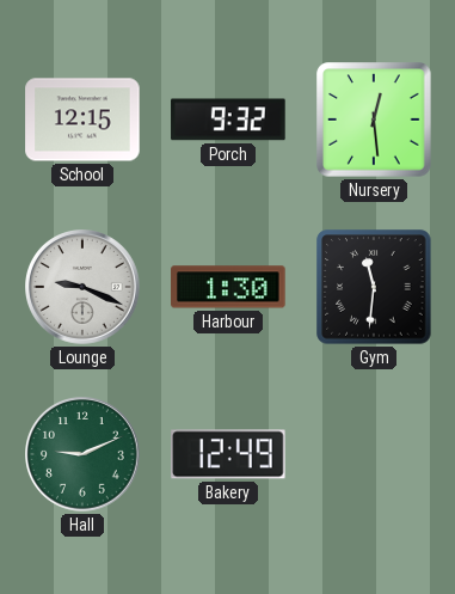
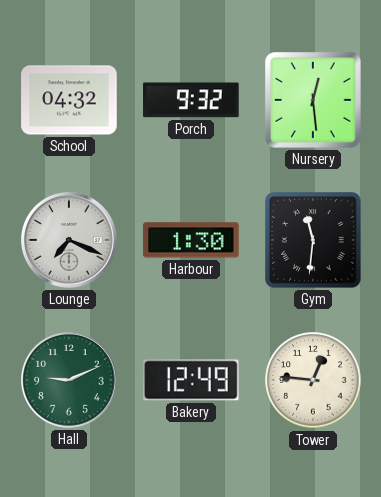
School: 12:15 -> 04:32
Lounge: 9:19 -> 7:19
Tower: none -> 12:46
